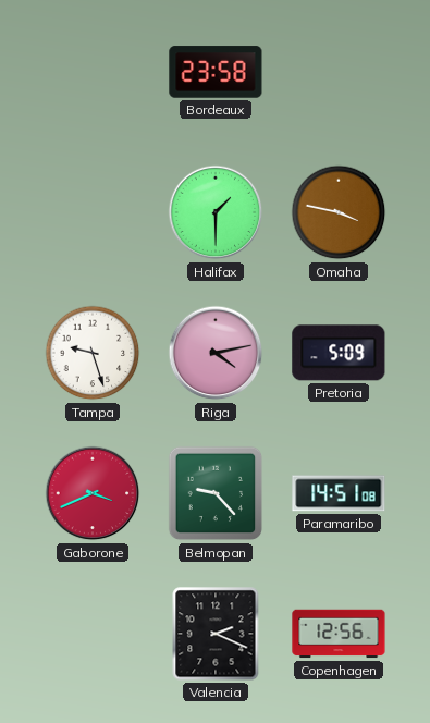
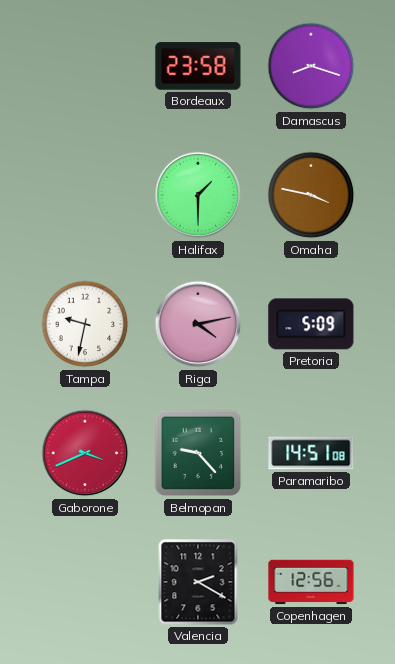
Damascus: none -> 8:18
Tampa: 9:27 -> 9:32
Valencia: 2:19 -> 2:20
